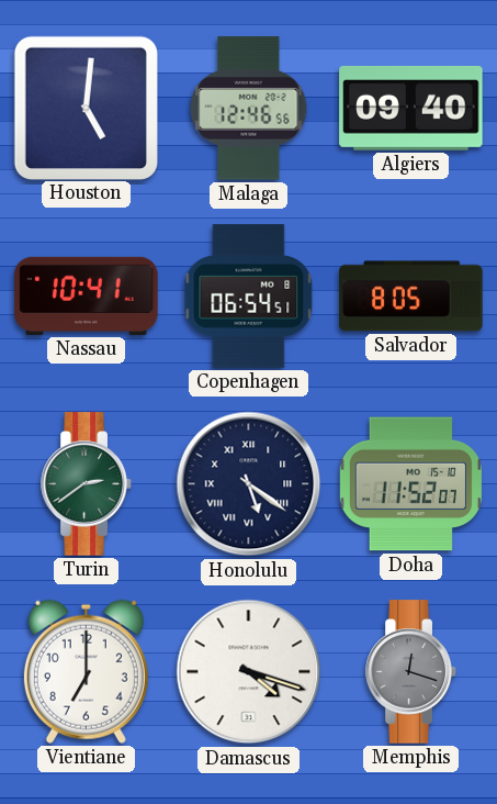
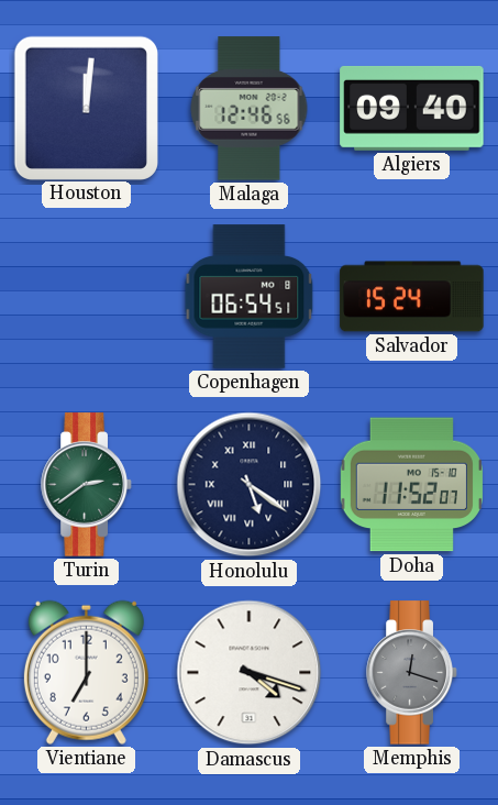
Houston: 5:01 -> 12:01
Nassau: 10:41 -> none
Salvador: 8:05 -> 15:24
